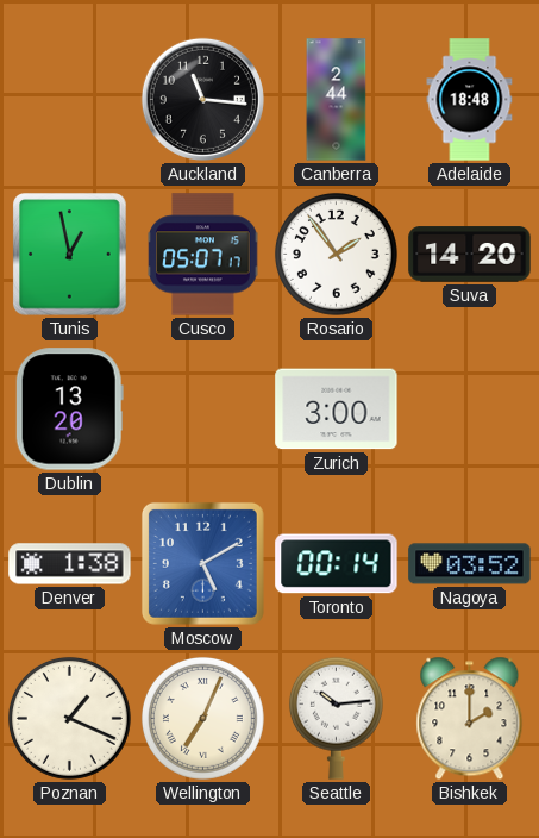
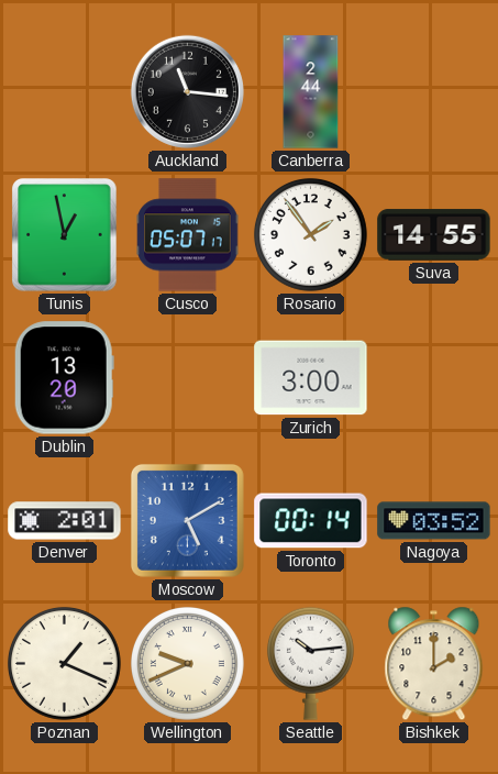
Adelaide: 18:48 -> none
Suva: 14:20 -> 14:55
Denver: 1:38 -> 2:01
Wellington: 7:04 -> 9:41
